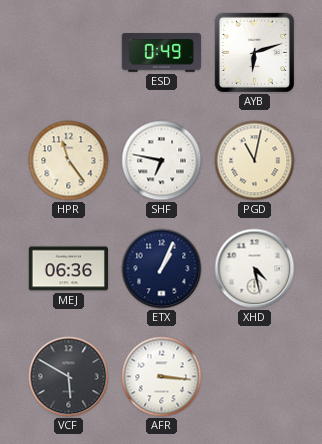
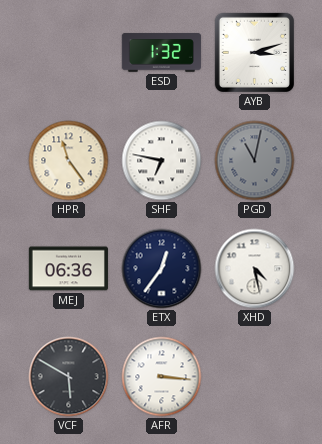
ESD: 0:49 -> 1:32
AYB: 6:12 -> 3:12
PGD dial: cream -> grey
ETX: 1:04 -> 12:36
